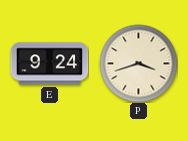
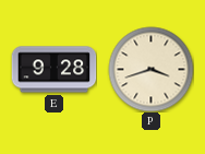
E: 9:24 -> 9:28
